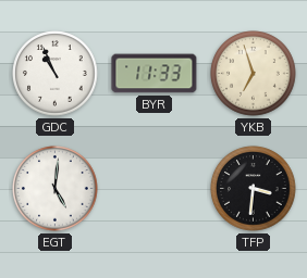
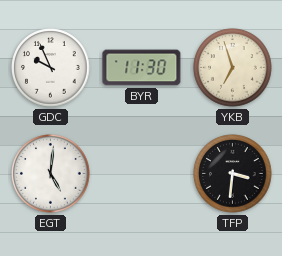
GDC: 10:56 -> 9:56
BYR: 11:33 -> 11:30
